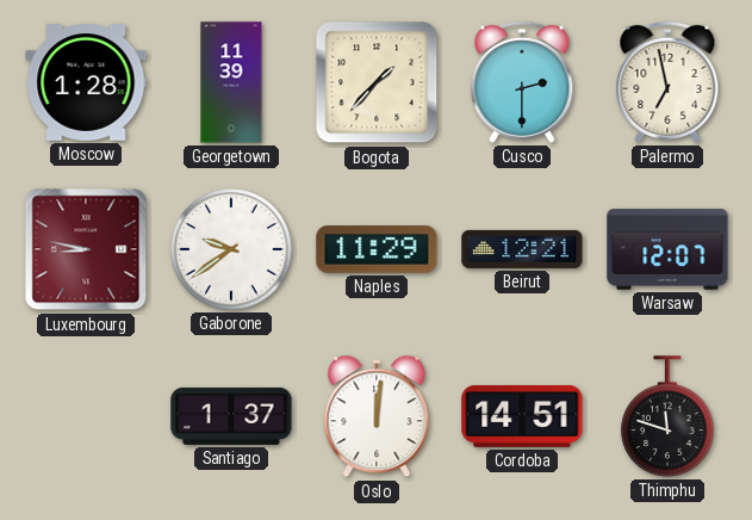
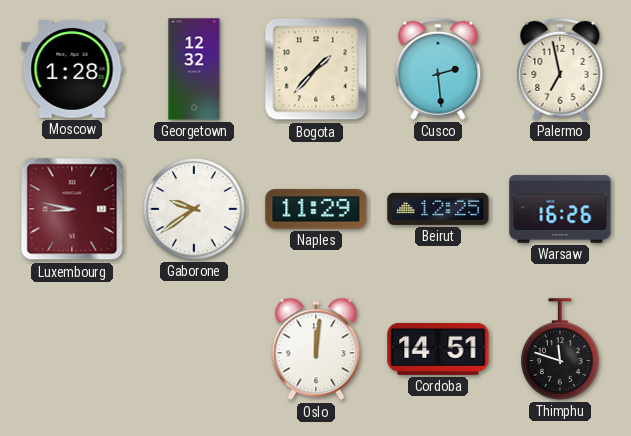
Georgetown: 11:39 -> 12:32
Cusco: 2:30 -> 2:29
Beirut: 12:21 -> 12:25
Warsaw: 12:07 -> 16:26
Santiago: 1:37 -> none
